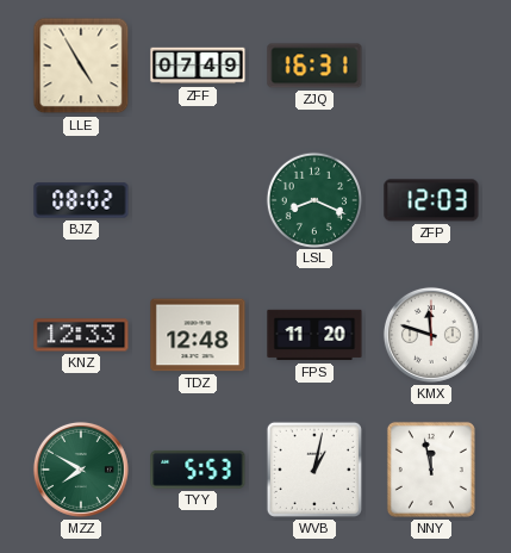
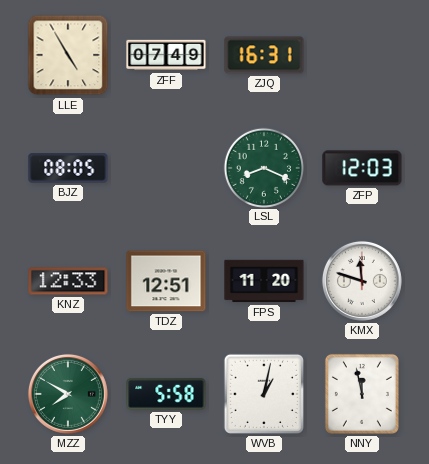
BJZ: 08:02 -> 08:05
TDZ: 12:48 -> 12:51
TYY: 5:53 -> 5:58
